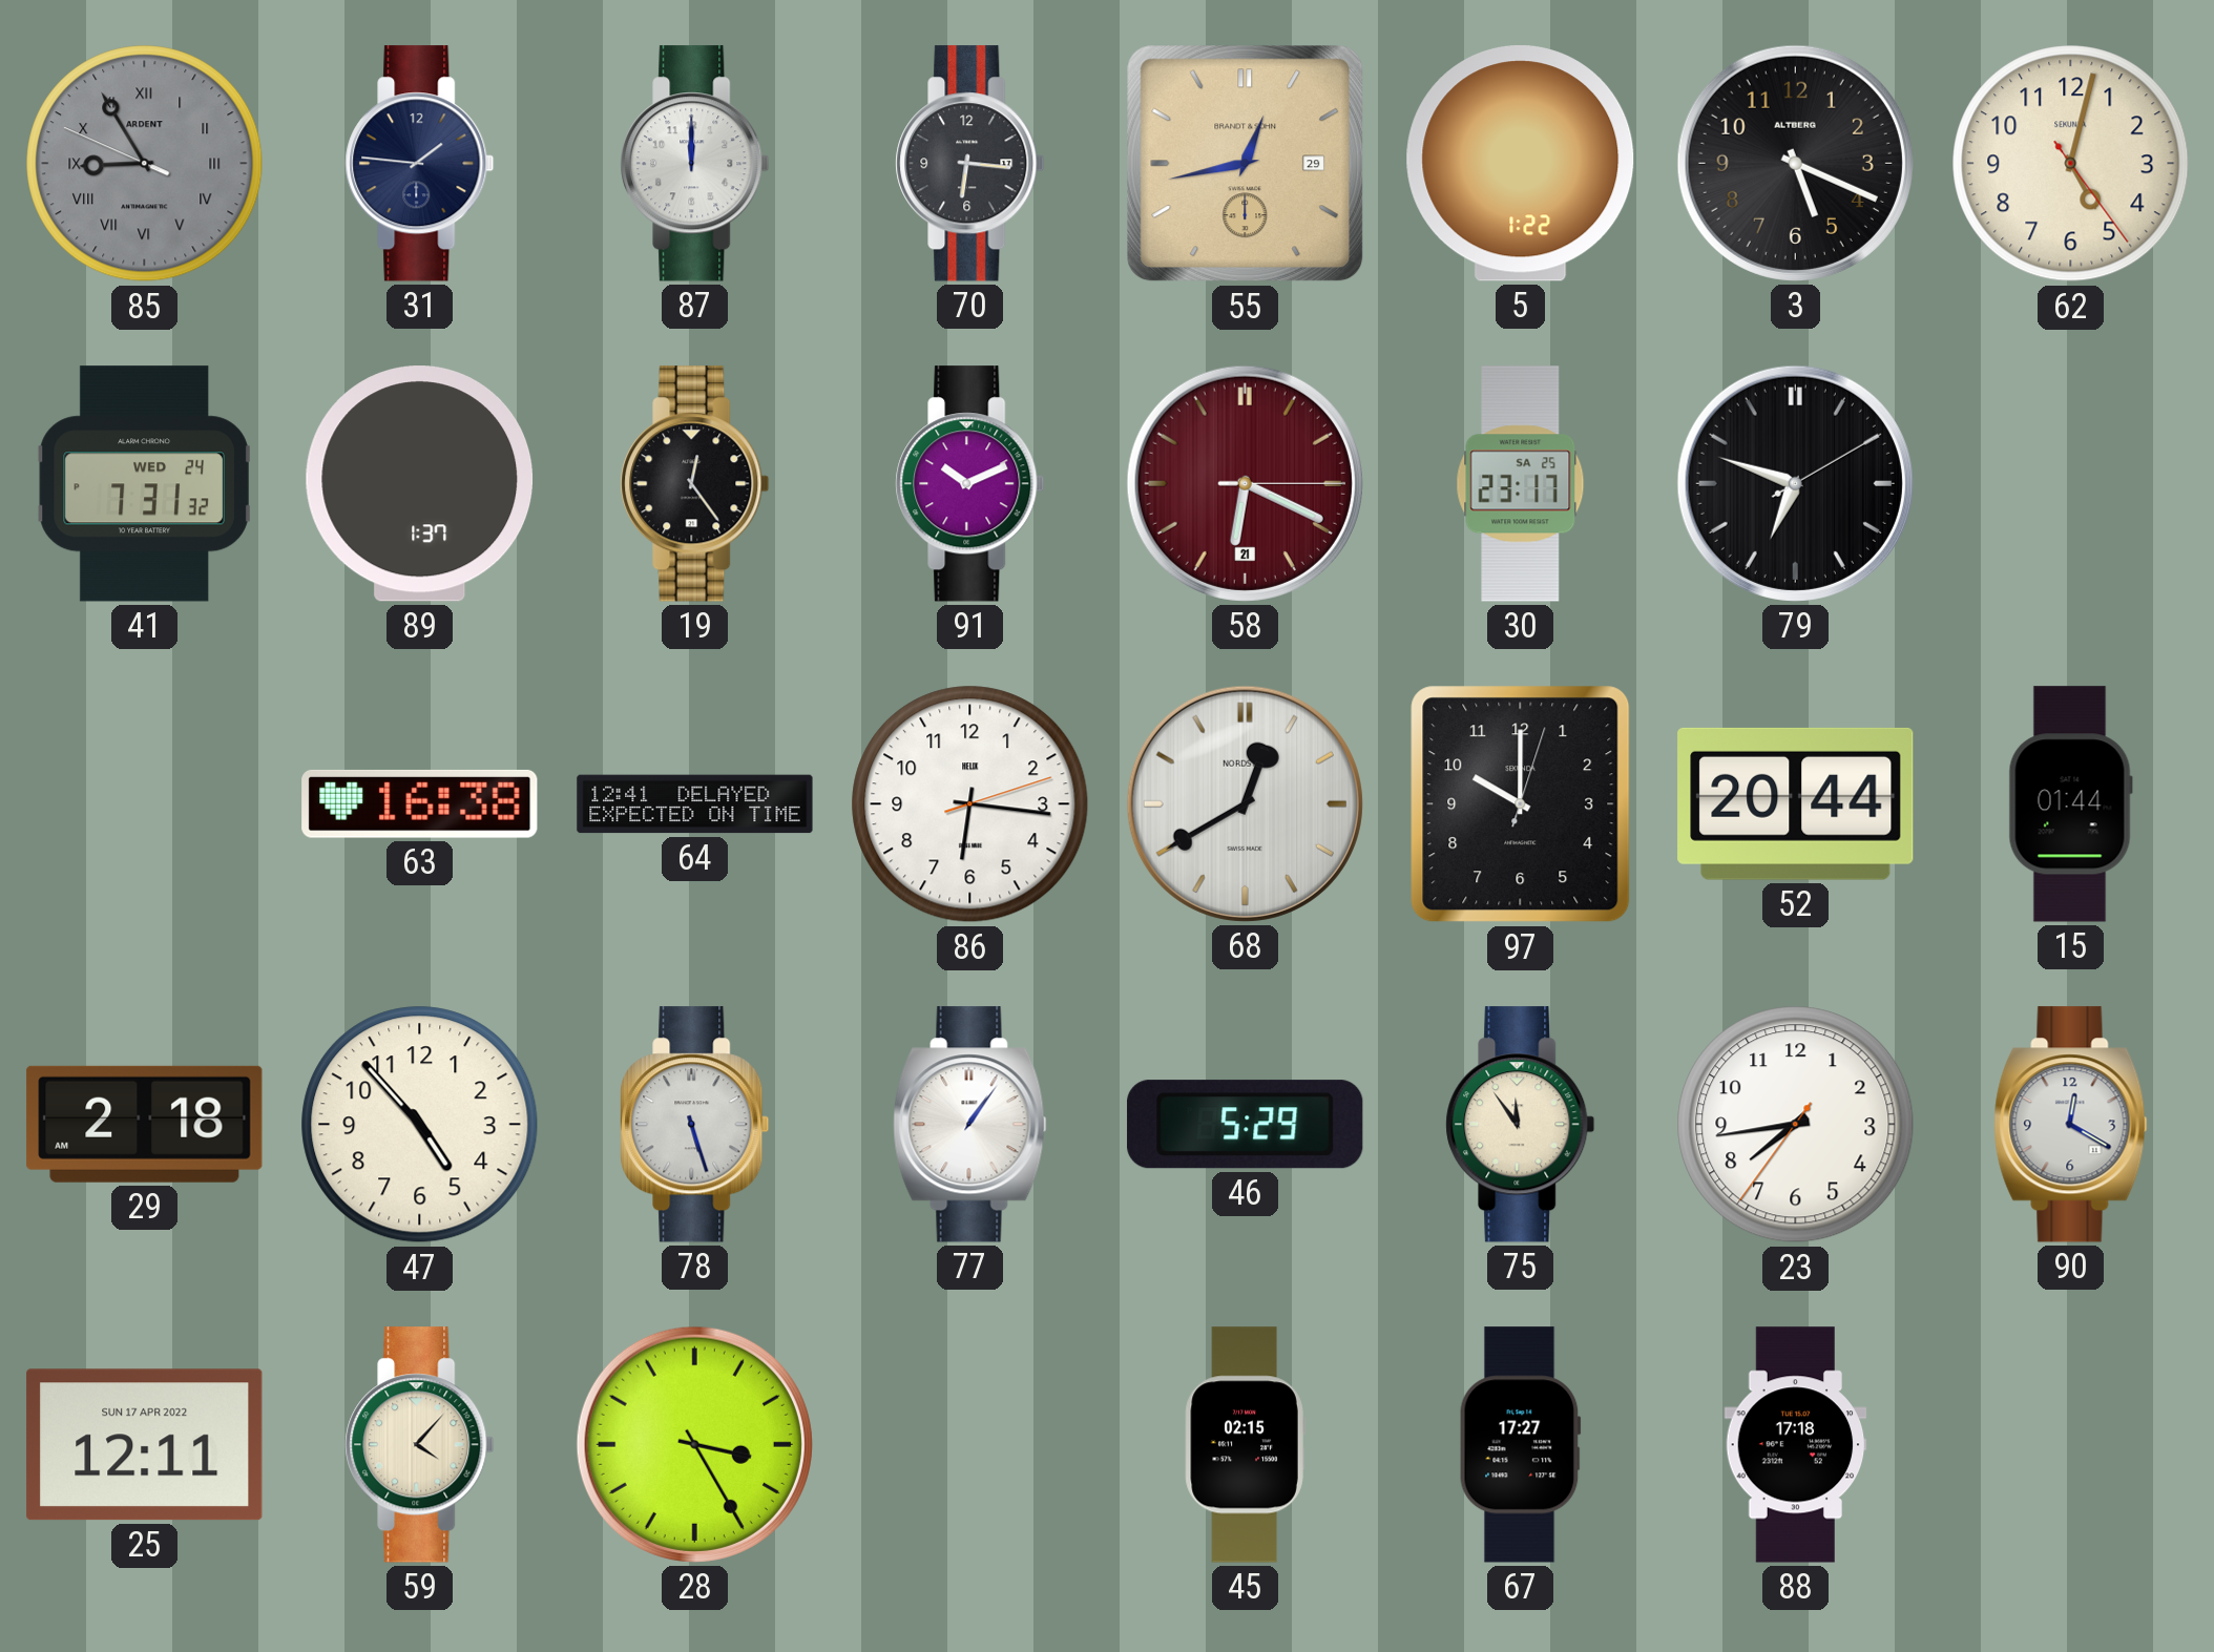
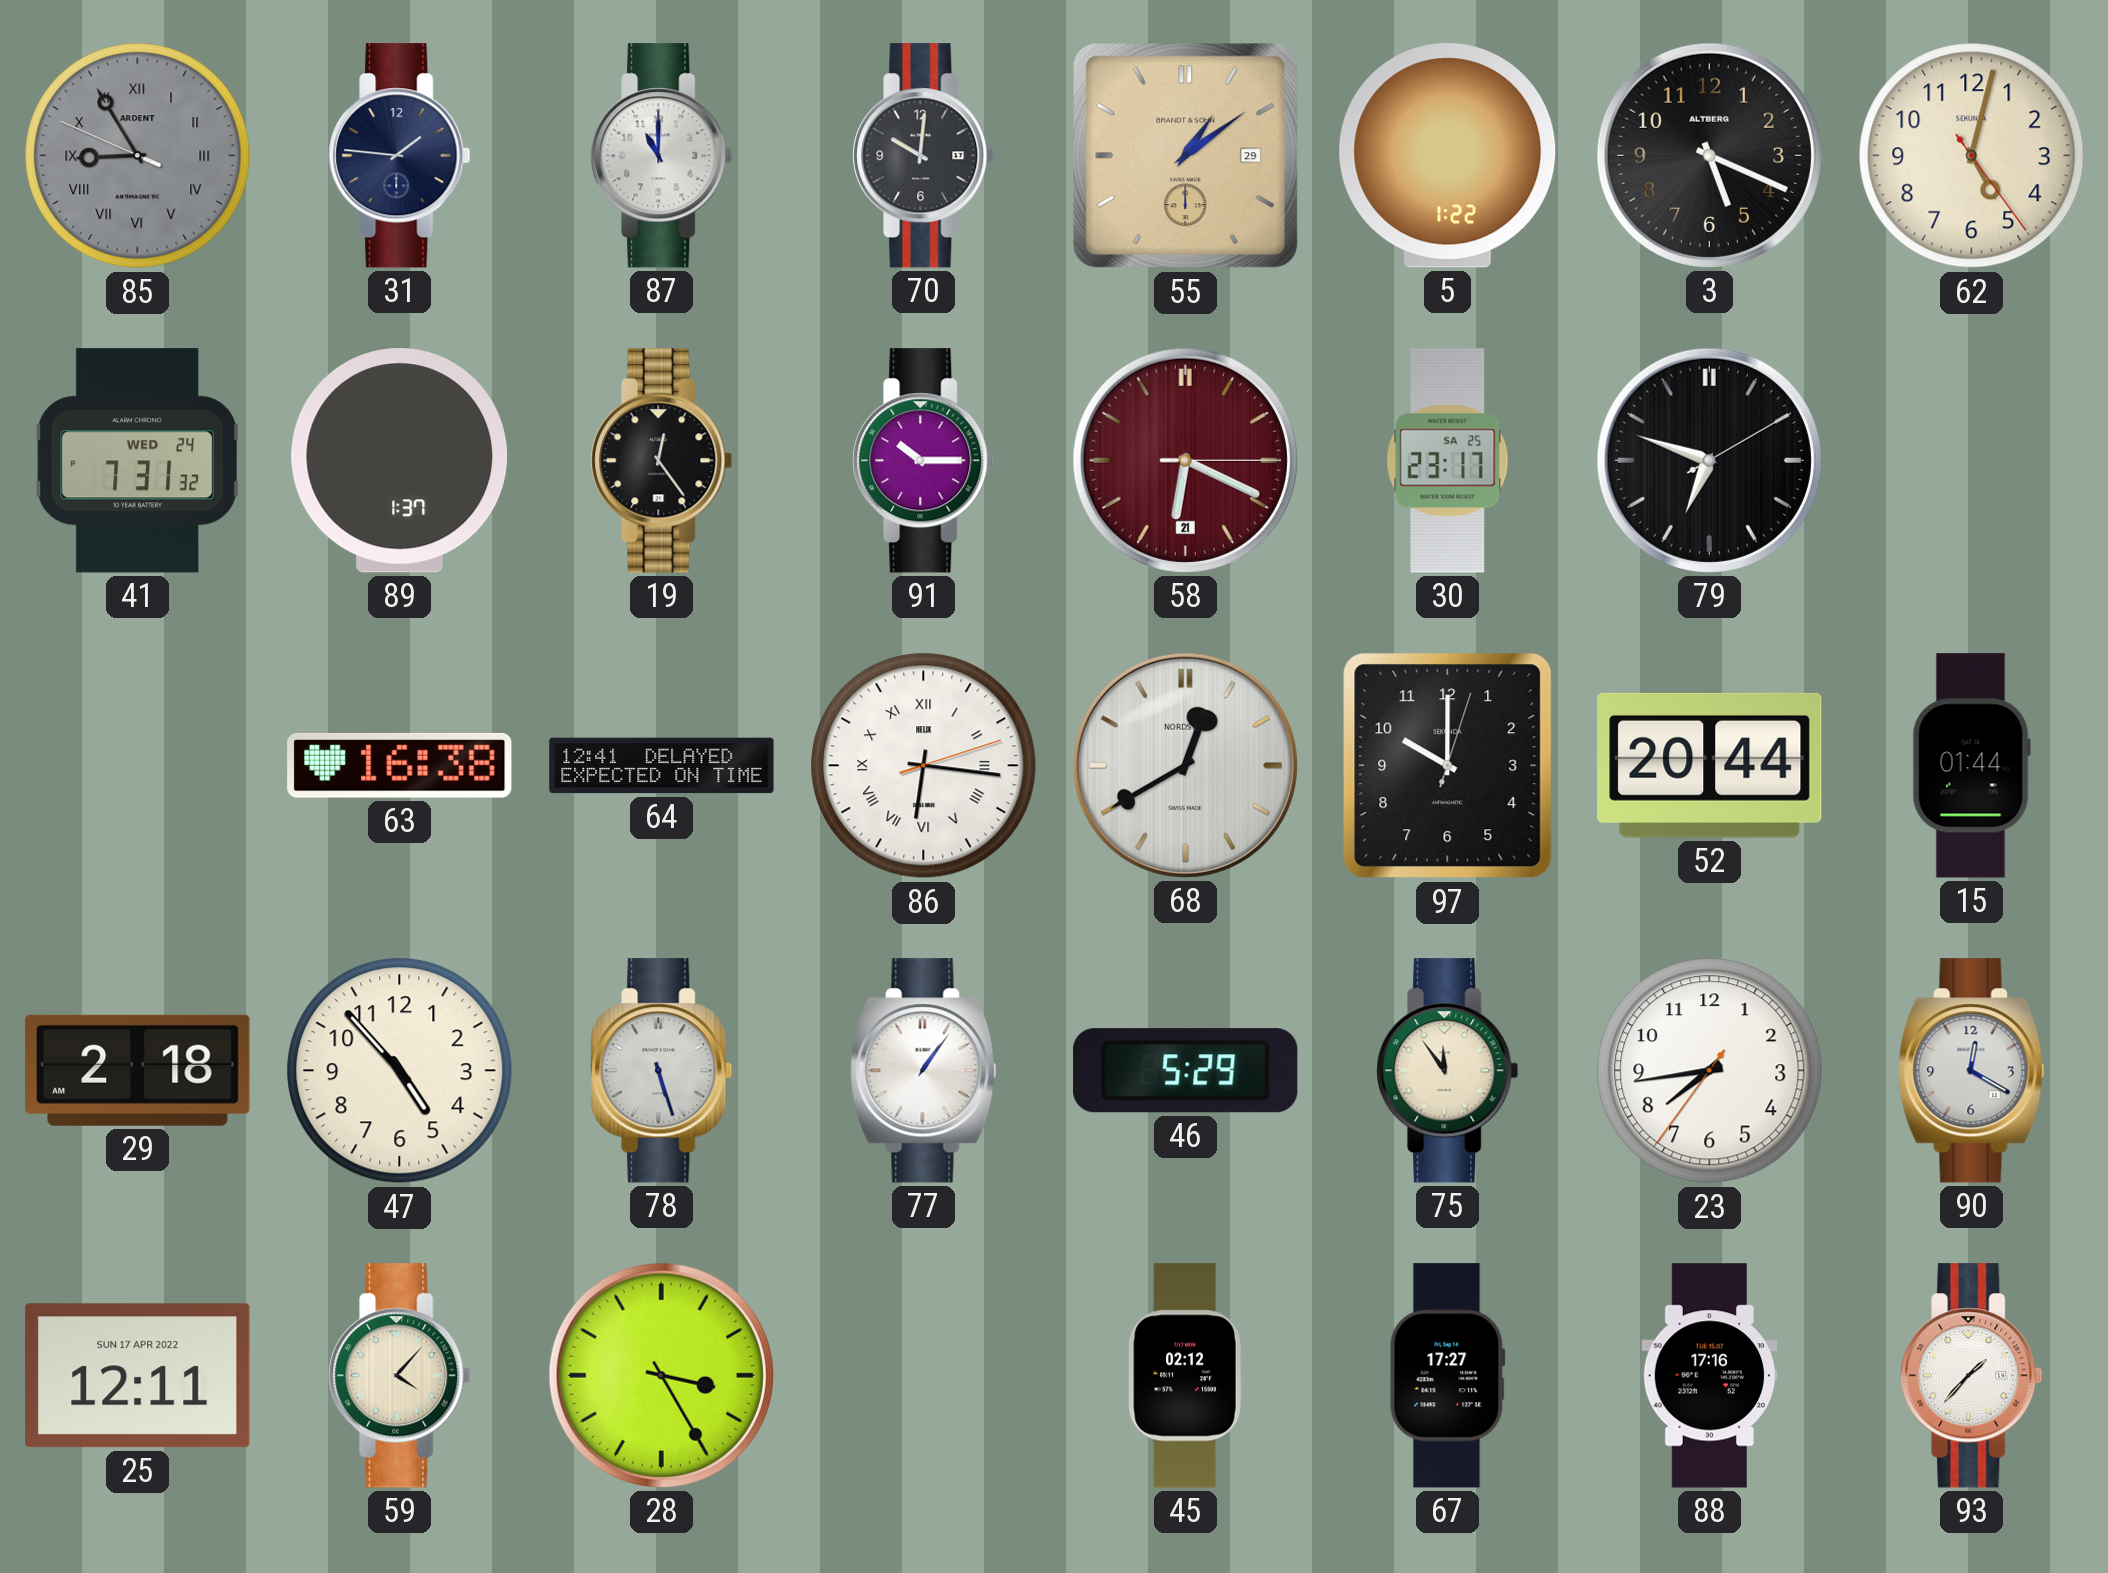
87: 12:00 -> 11:00
70: 6:16 -> 10:01
55: 12:43 -> 1:09
91: 10:11 -> 10:15
86 numerals: Arabic -> Roman
45: 02:15 -> 02:12
88: 17:18 -> 17:16
93: none -> 1:37
